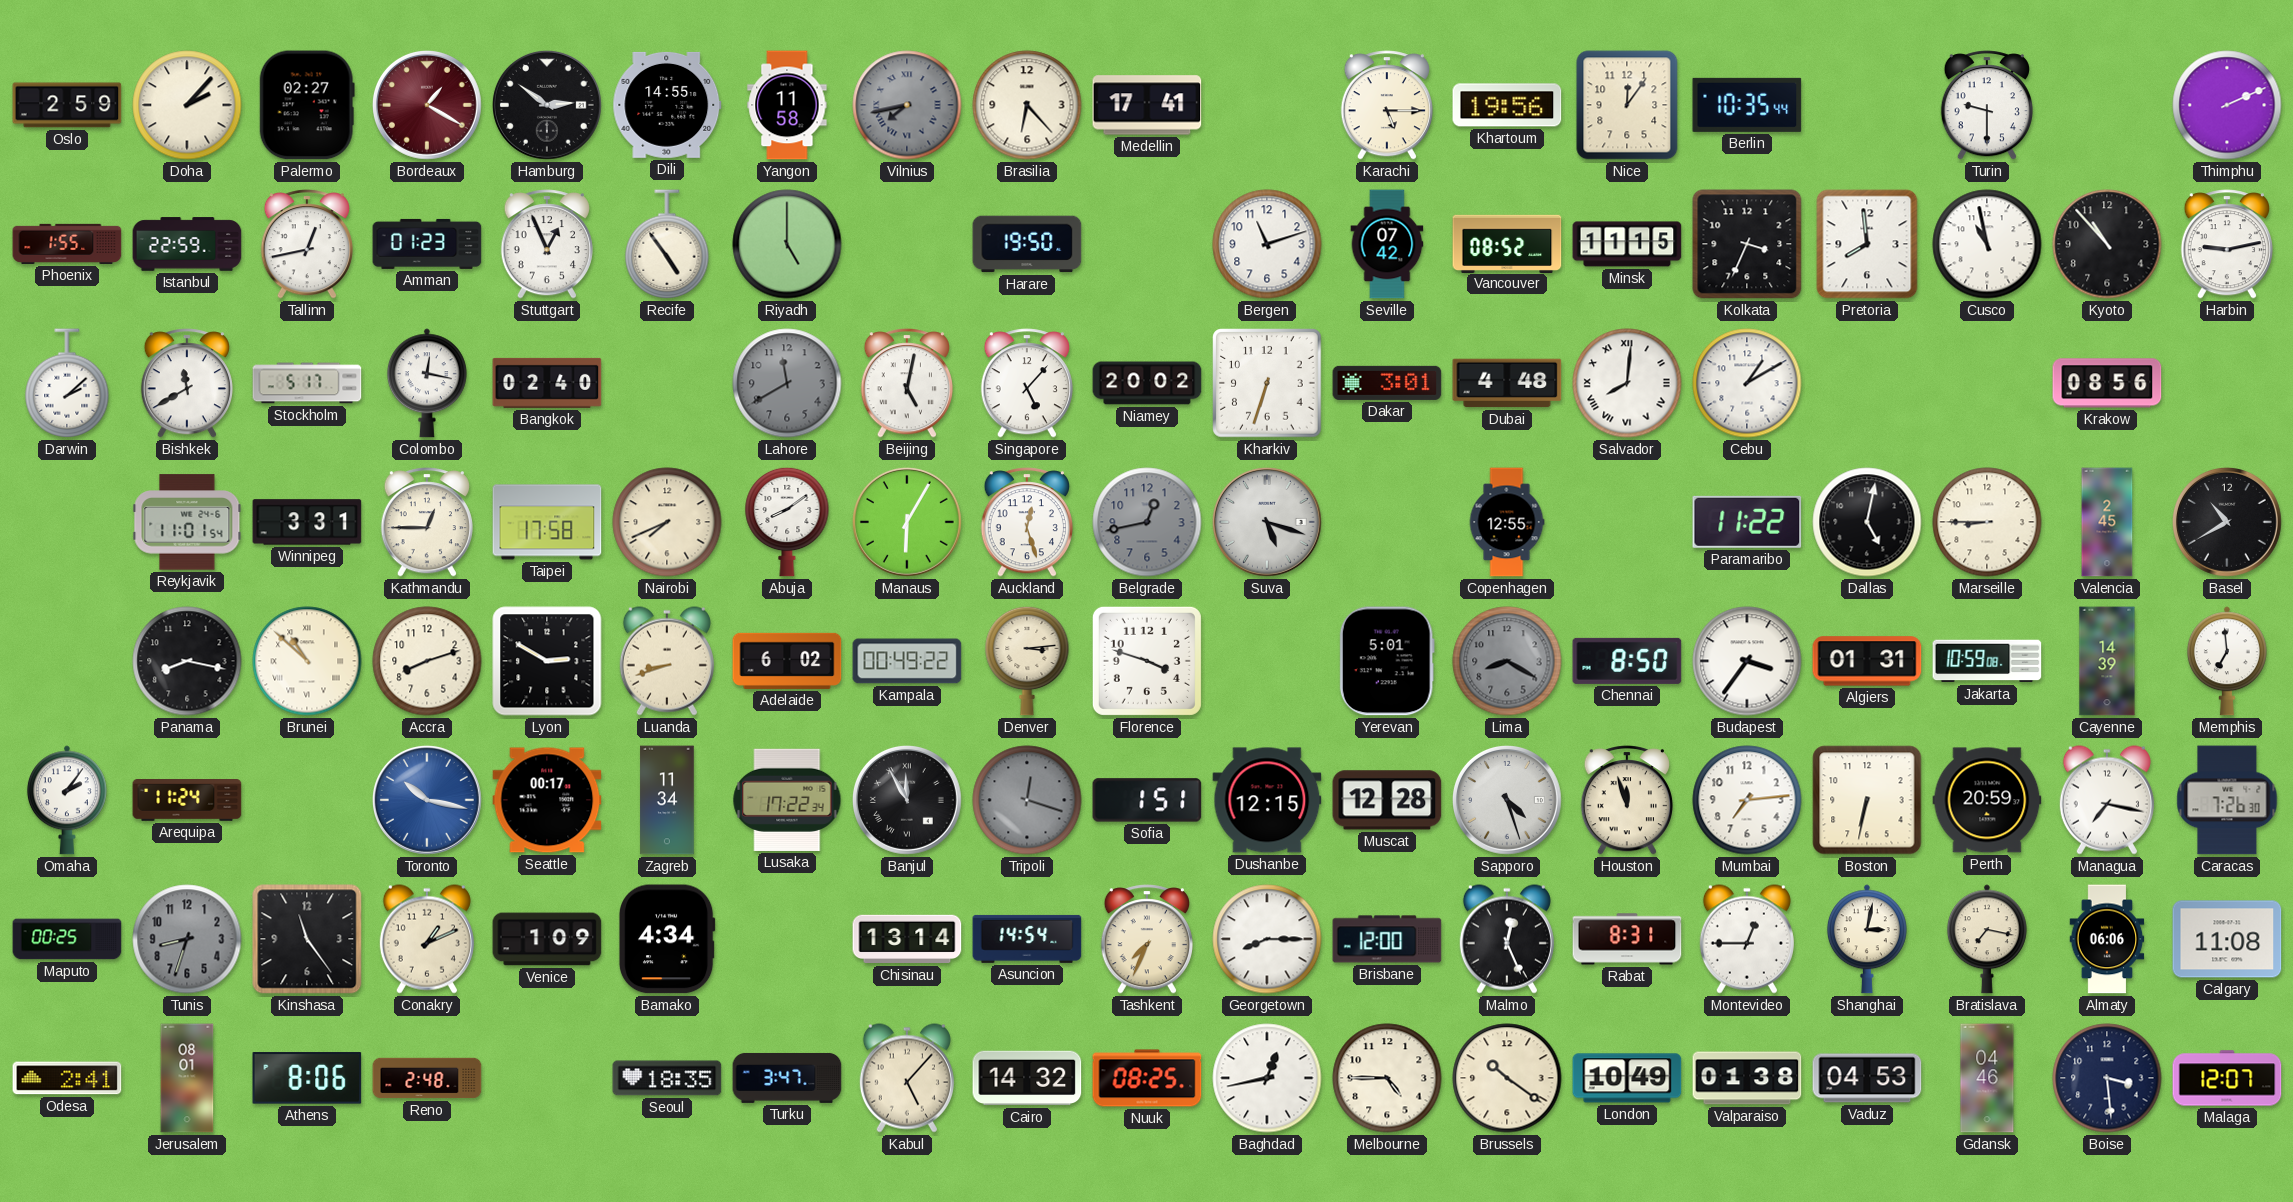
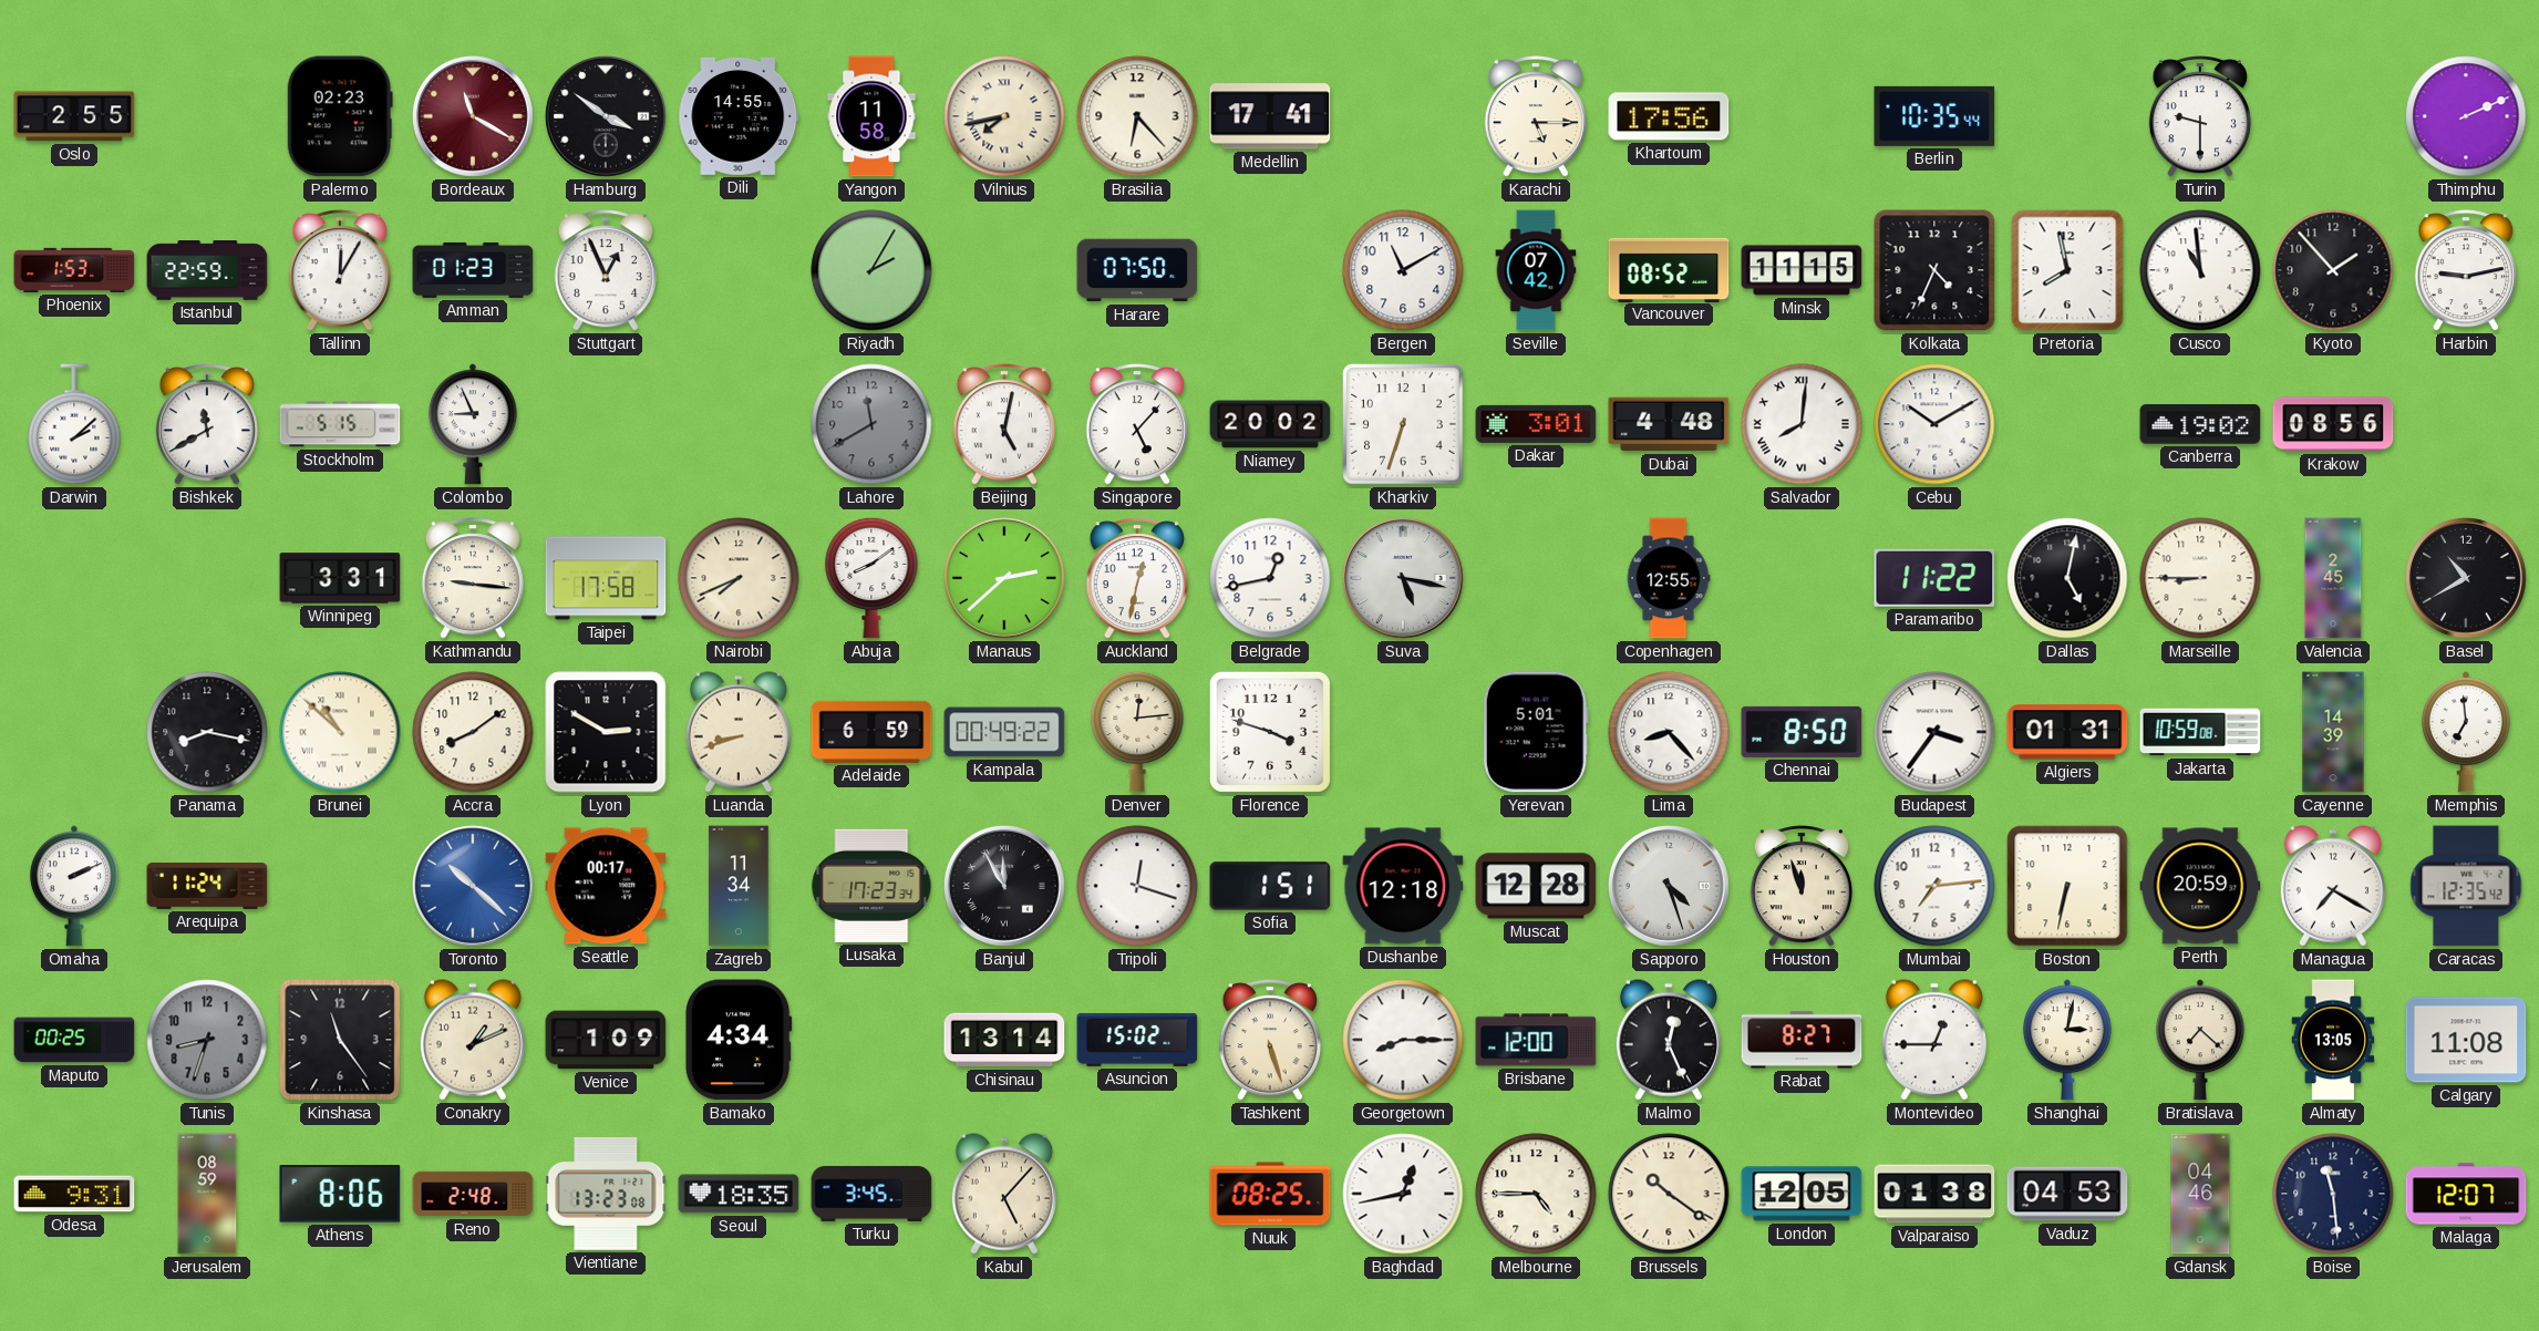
Oslo: 2:59 -> 2:55
Doha: 2:07 -> none
Palermo: 02:27 -> 02:23
Bordeaux: 1:20 -> 11:20
Hamburg: 2:51 -> 3:51
Vilnius dial: grey -> cream
Khartoum: 19:56 -> 17:56
Nice: 12:06 -> none
Phoenix: 1:55 -> 1:53
Tallinn: 12:43 -> 12:05
Recife: 4:54 -> none
Riyadh: 5:00 -> 2:05
Harare: 19:50 -> 07:50
Bergen: 11:12 -> 11:10
Kolkata: 3:34 -> 4:34
Pretoria: 7:59 -> 7:58
Cusco: 10:58 -> 10:59
Kyoto: 10:53 -> 1:53
Stockholm: 5:17 -> 5:15
Colombo: 12:17 -> 8:56
Bangkok: 02:40 -> none
Cebu: 1:10 -> 10:10
Canberra: none -> 19:02
Reykjavik: 11:01 -> none
Kathmandu: 12:45 -> 9:16
Manaus: 6:05 -> 2:38
Auckland: 12:27 -> 12:32
Belgrade dial: grey -> white
Suva: 5:18 -> 5:17
Accra: 8:12 -> 8:09
Adelaide: 6:02 -> 6:59
Denver: 3:14 -> 12:14
Lima: 8:20 -> 8:23
Lima dial: grey -> white
Omaha: 2:06 -> 2:11
Toronto: 10:17 -> 10:22
Lusaka: 17:22 -> 17:23
Tripoli dial: grey -> white
Dushanbe: 12:15 -> 12:18
Managua: 7:17 -> 7:20
Caracas: 7:26 -> 12:35
Asuncion: 14:54 -> 15:02
Tashkent: 7:34 -> 5:27
Rabat: 8:31 -> 8:27
Bratislava: 7:17 -> 7:22
Almaty: 06:06 -> 13:05
Odesa: 2:41 -> 9:31
Jerusalem: 08:01 -> 08:59
Vientiane: none -> 13:23
Turku: 3:47 -> 3:45
Cairo: 14:32 -> none
London: 10:49 -> 12:05
Boise: 3:29 -> 11:29
